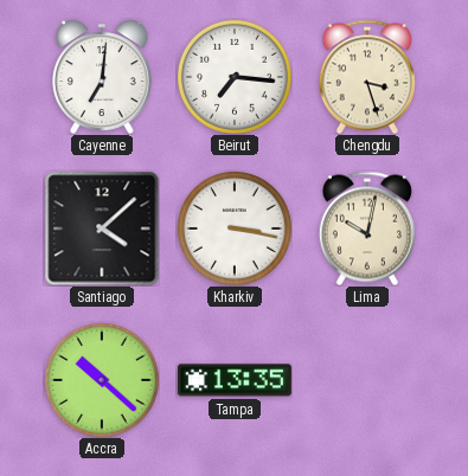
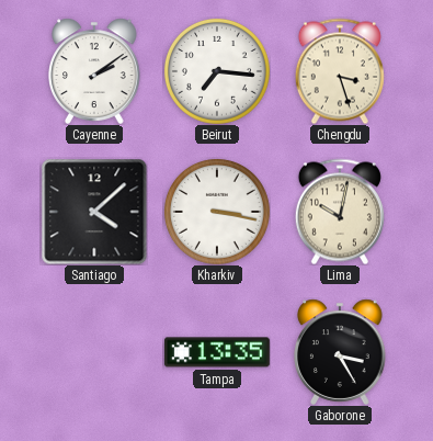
Cayenne: 7:01 -> 2:09
Accra: 10:22 -> none
Gaborone: none -> 3:25
